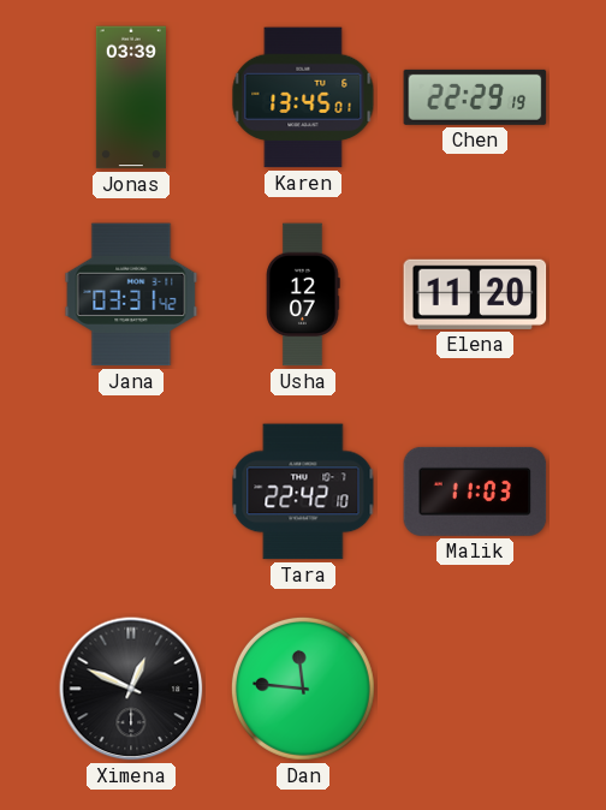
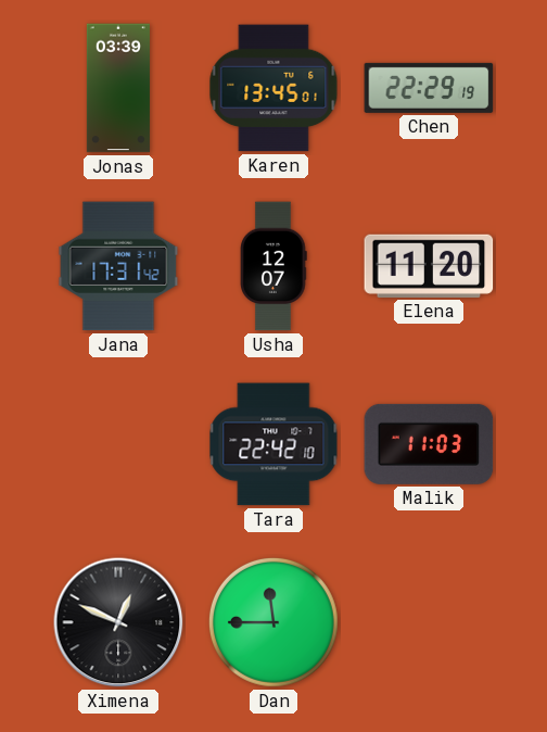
Jana: 03:31 -> 17:31
Dan: 11:46 -> 11:45
